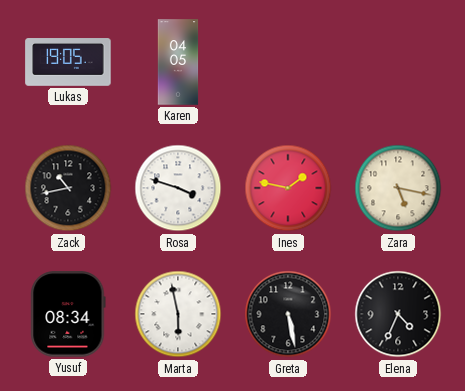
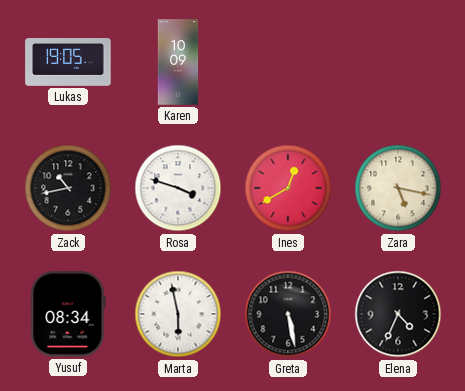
Karen: 04:05 -> 10:09
Ines: 1:47 -> 12:40
